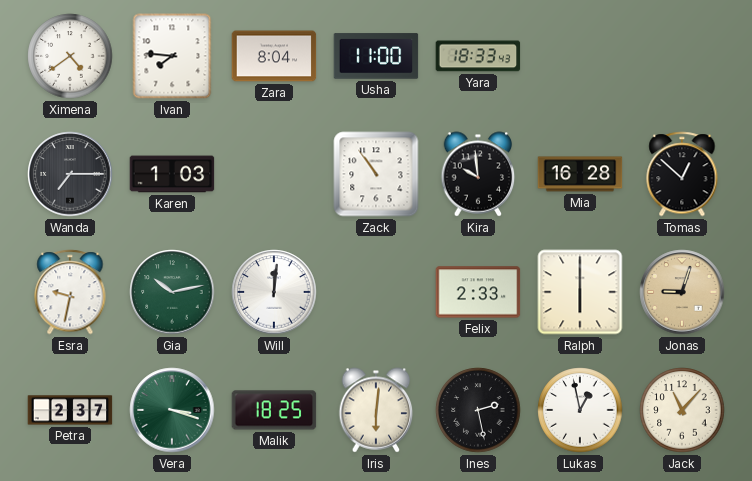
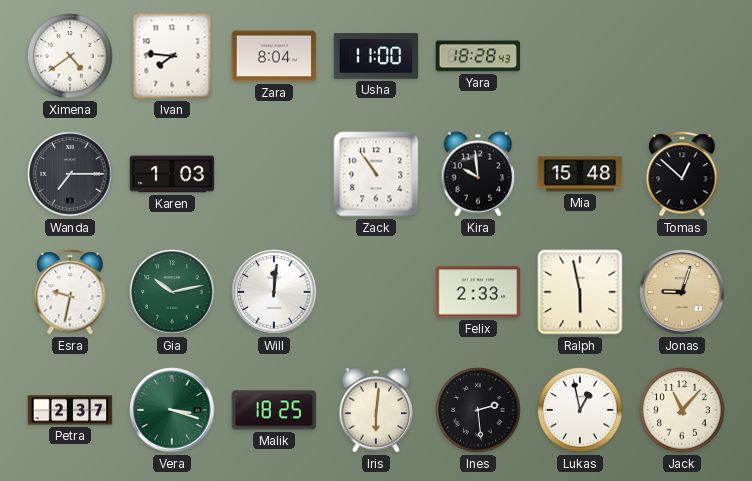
Yara: 18:33 -> 18:28
Mia: 16:28 -> 15:48
Ralph: 6:00 -> 5:58
Ines: 2:28 -> 2:29
